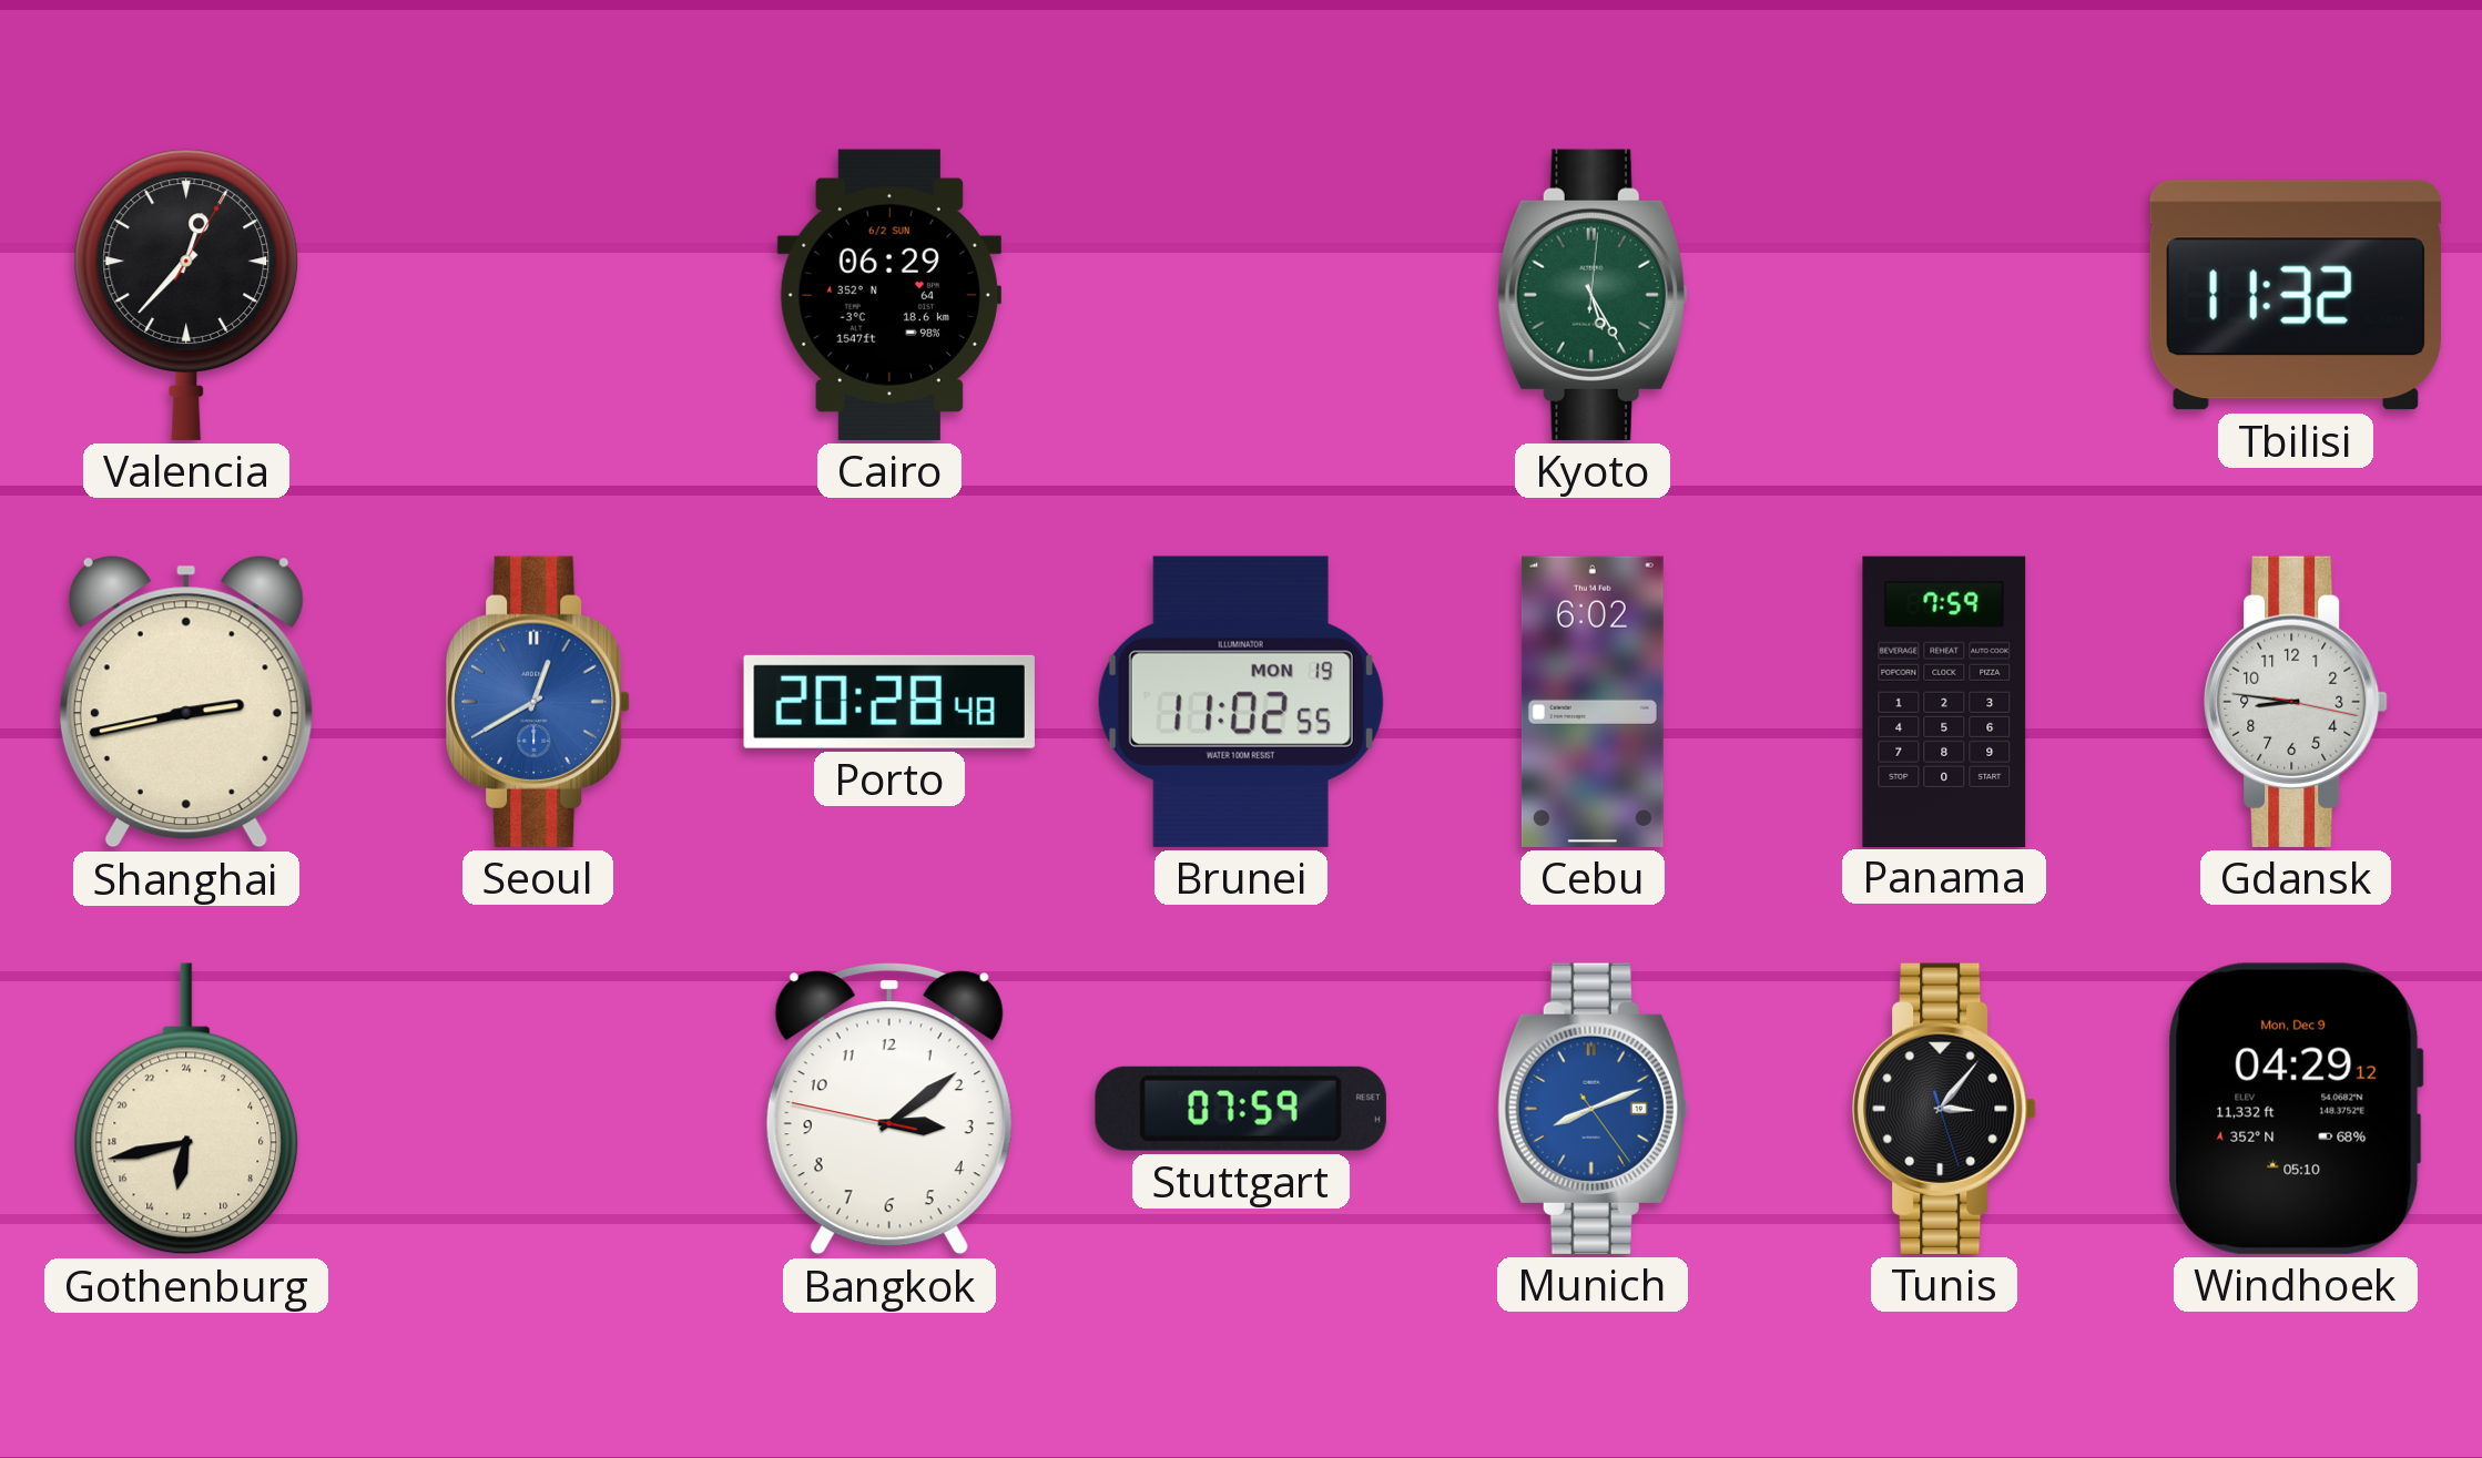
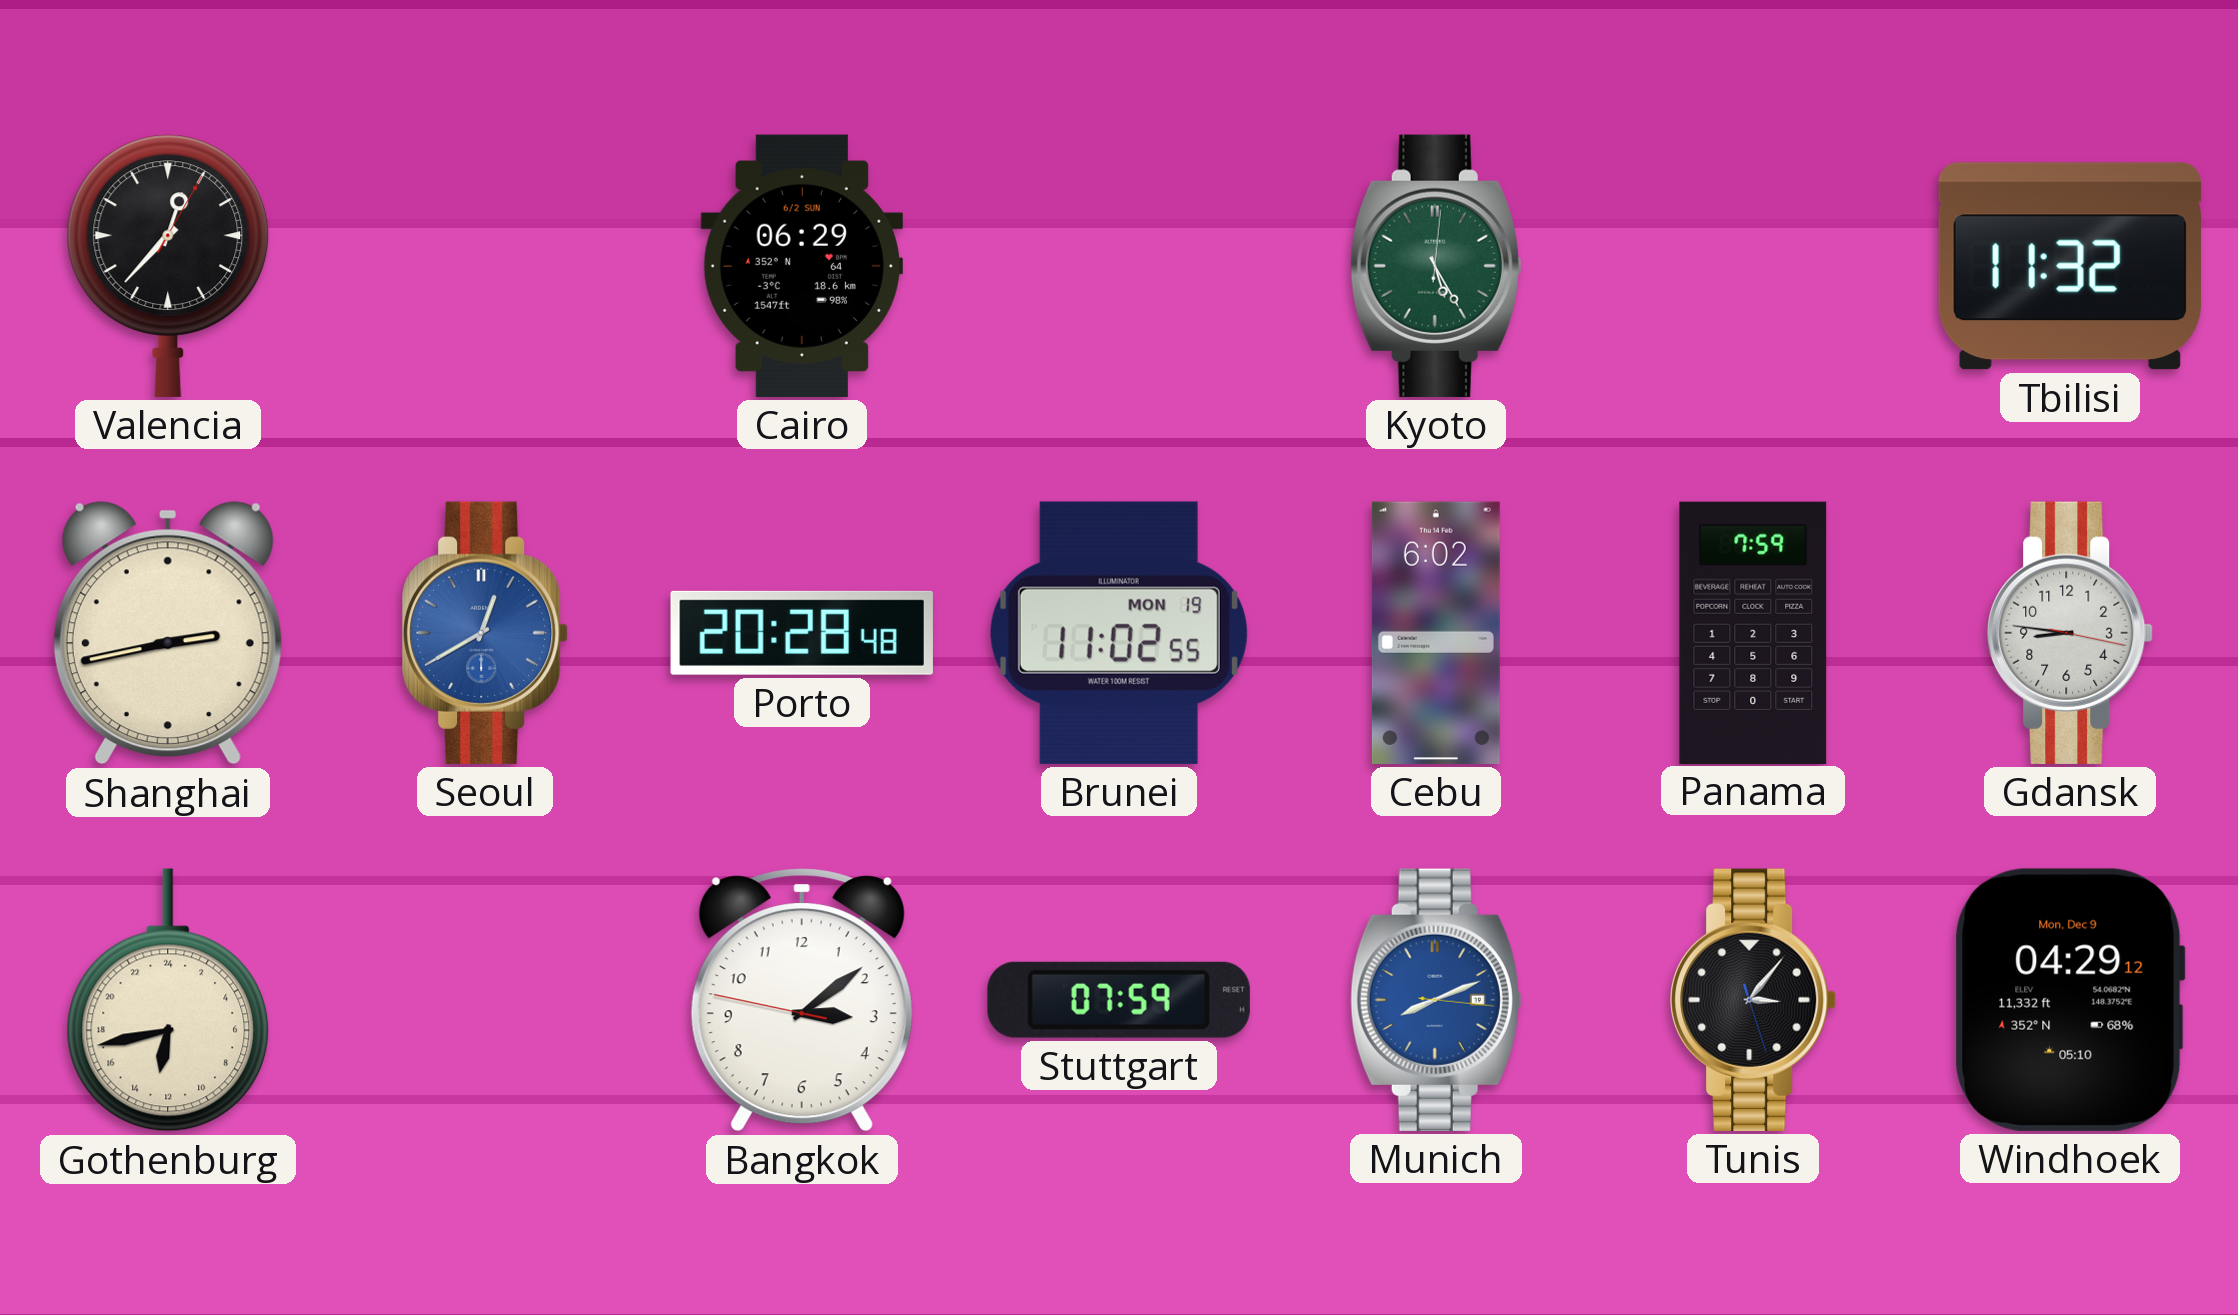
Munich: 8:11:24 -> 8:11:16
